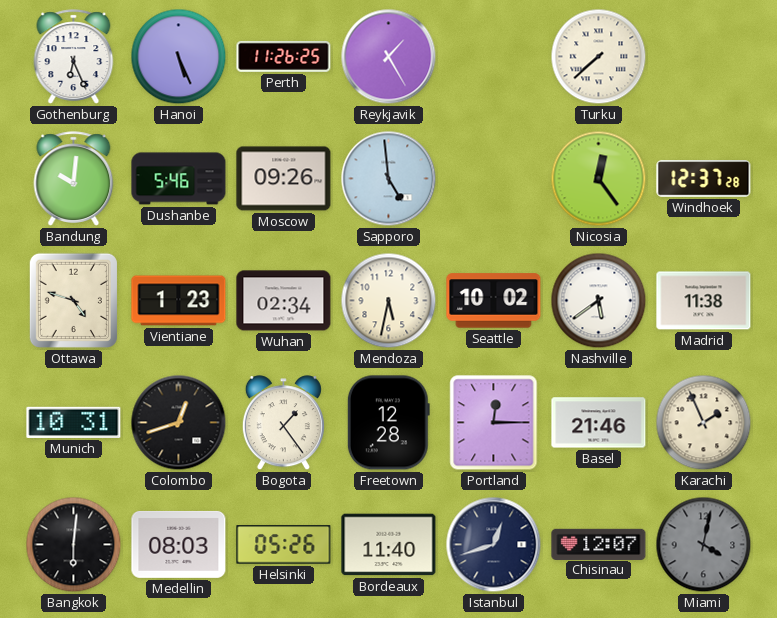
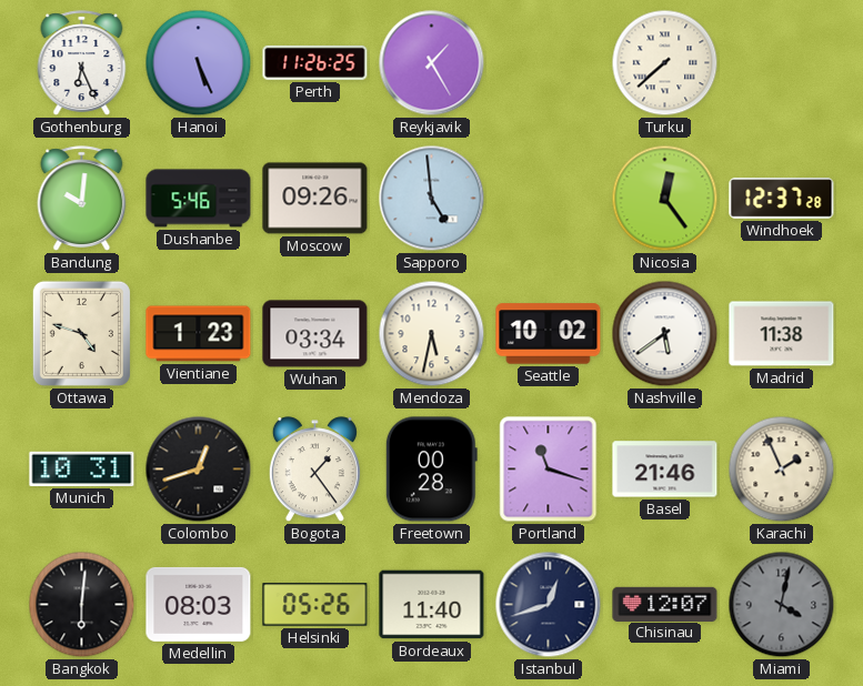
Wuhan: 02:34 -> 03:34
Freetown: 12:28 -> 00:28
Portland: 12:15 -> 11:18
